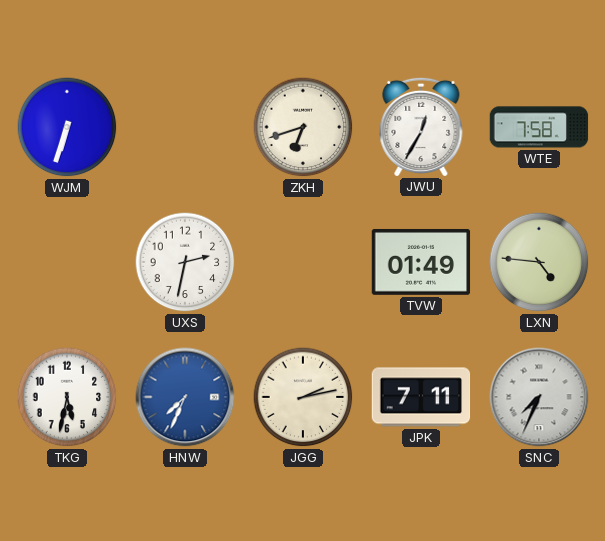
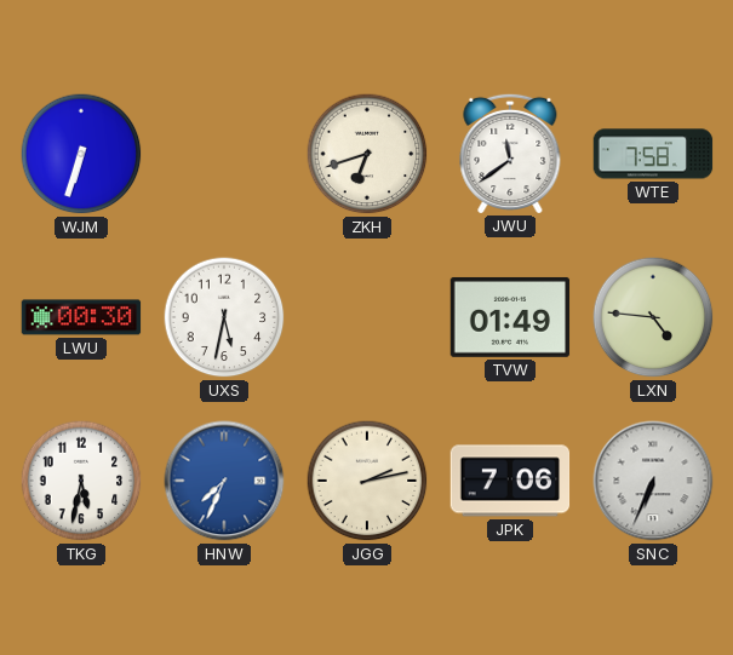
JWU: 12:35 -> 11:39
LWU: none -> 00:30
UXS: 2:32 -> 5:32
JPK: 7:11 -> 7:06
SNC: 7:34 -> 6:34
